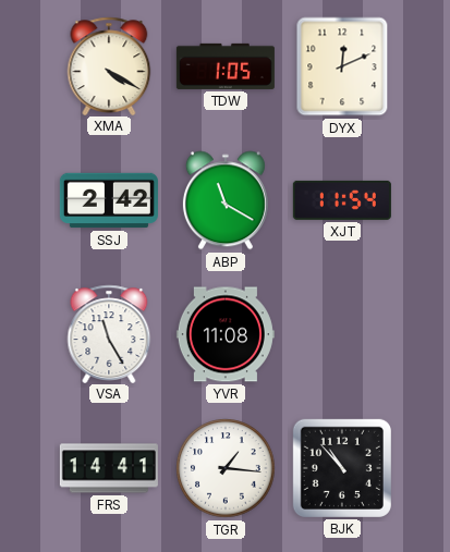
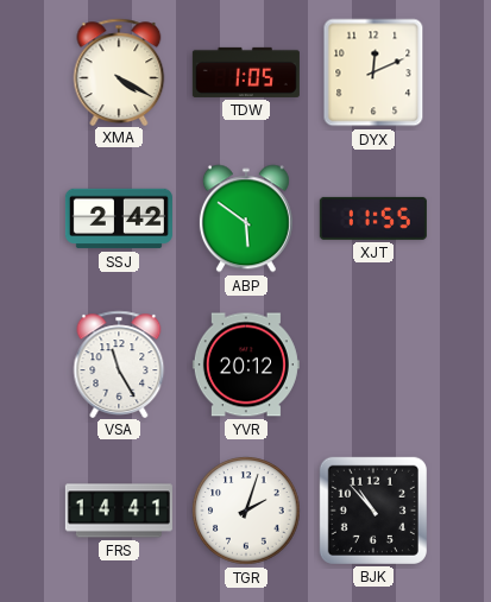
ABP: 11:20 -> 5:51
XJT: 11:54 -> 11:55
YVR: 11:08 -> 20:12
TGR: 1:16 -> 2:03
